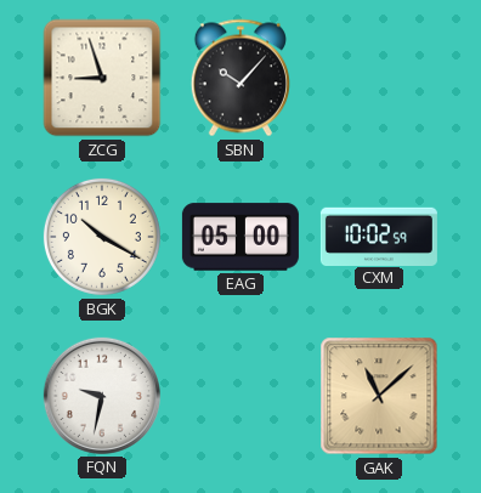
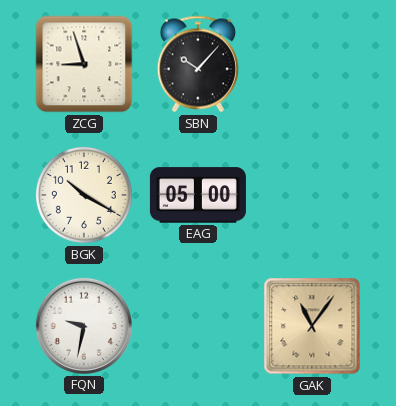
CXM: 10:02 -> none
GAK: 11:08 -> 11:06
